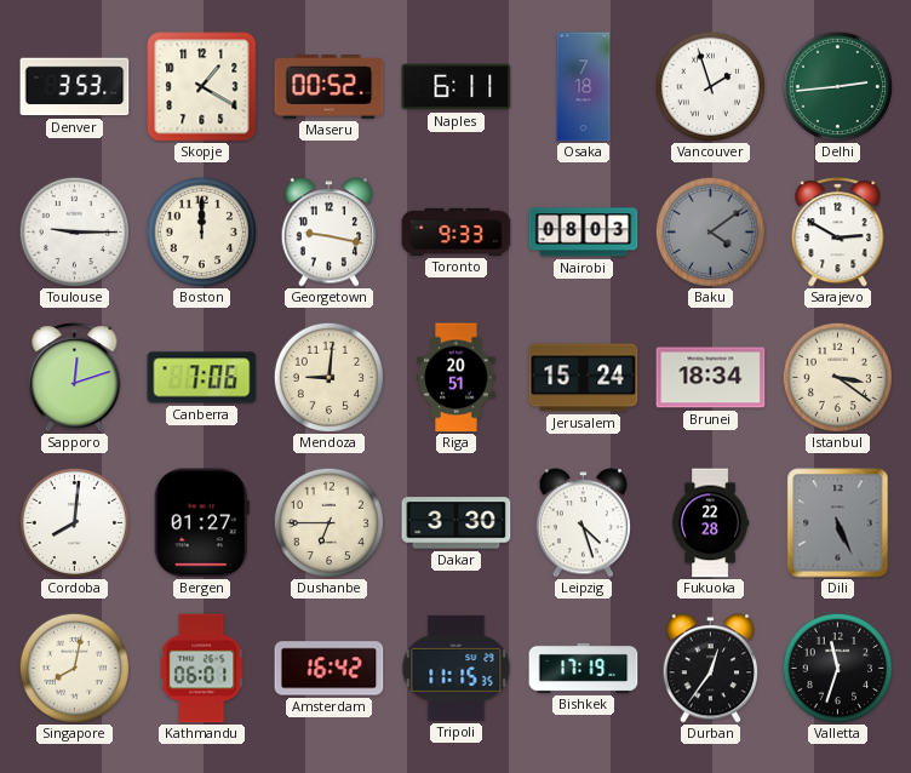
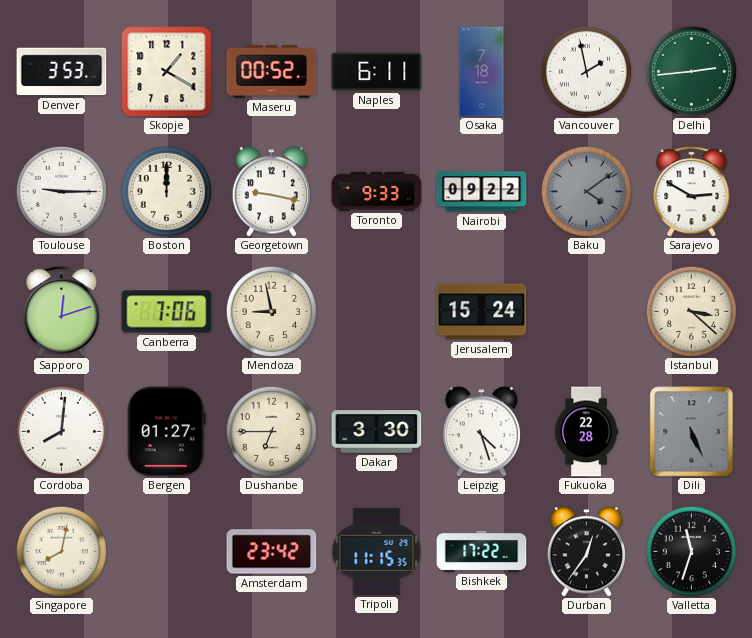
Vancouver: 1:57 -> 1:58
Nairobi: 08:03 -> 09:22
Mendoza: 9:01 -> 8:58
Riga: 20:51 -> none
Brunei: 18:34 -> none
Istanbul: 3:21 -> 3:22
Kathmandu: 06:01 -> none
Amsterdam: 16:42 -> 23:42
Bishkek: 17:19 -> 17:22
